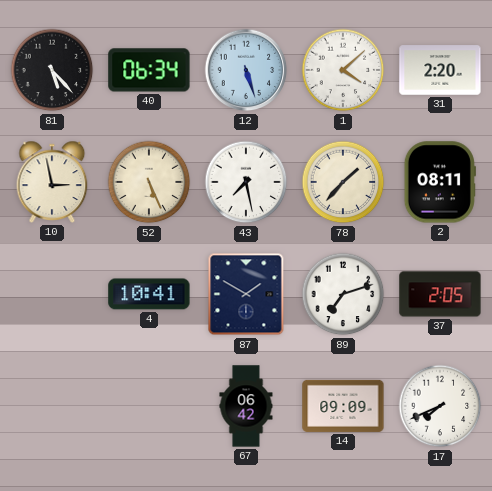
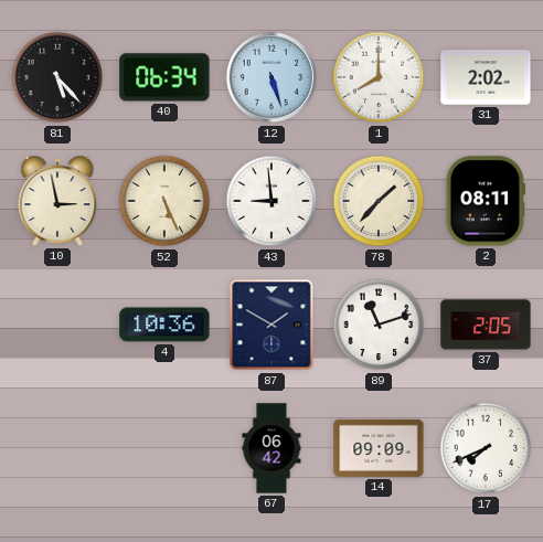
1: 4:08 -> 8:00
31: 2:20 -> 2:02
43: 7:28 -> 8:59
4: 10:41 -> 10:36
89: 7:12 -> 11:12
